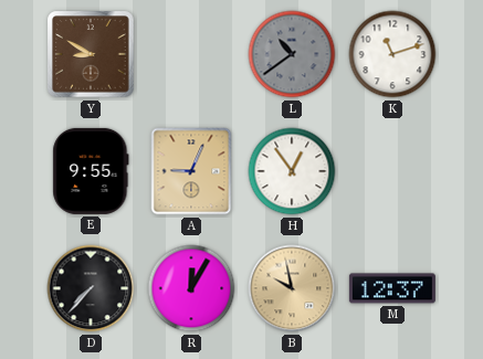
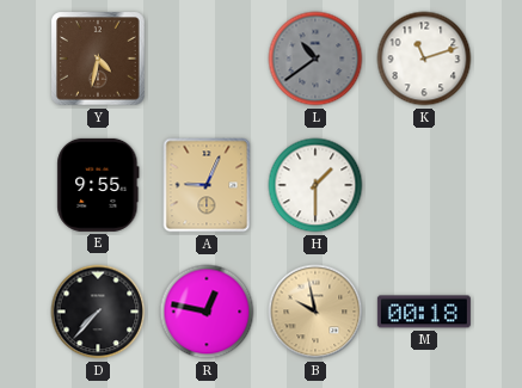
Y: 8:50 -> 4:32
H: 12:54 -> 1:30
R: 12:05 -> 12:47
M: 12:37 -> 00:18
